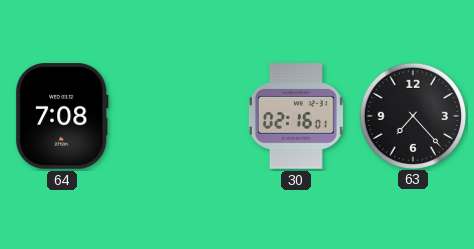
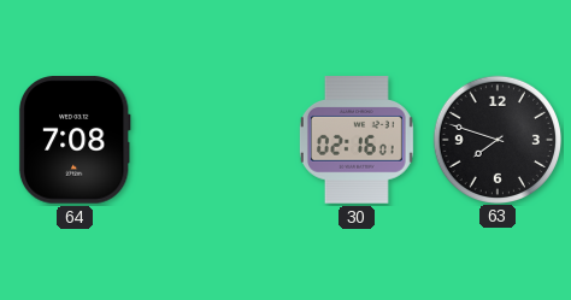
63: 7:23 -> 7:48
